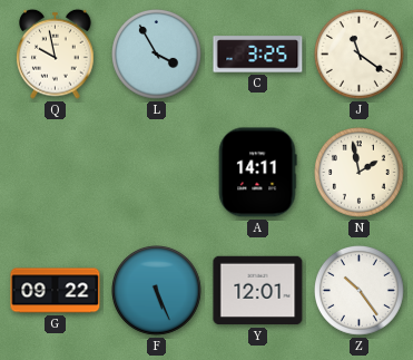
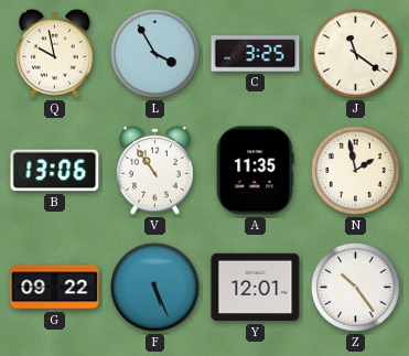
B: none -> 13:06
V: none -> 10:54
A: 14:11 -> 11:35
